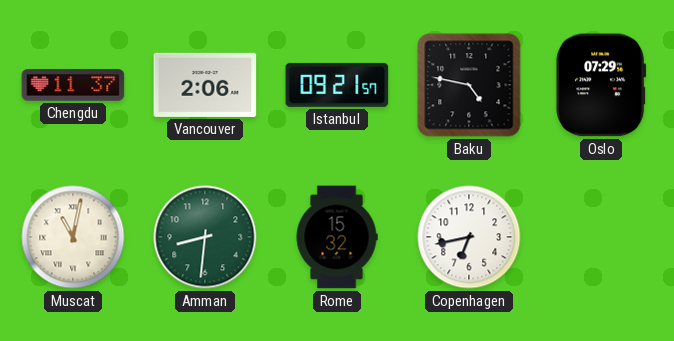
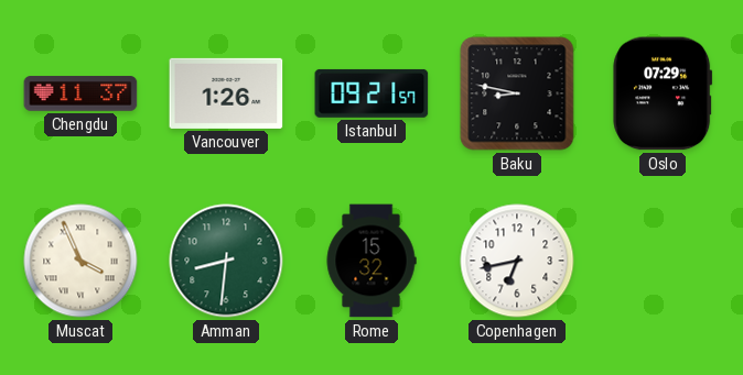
Vancouver: 2:06 -> 1:26
Baku: 4:47 -> 8:47
Muscat: 11:02 -> 3:56
